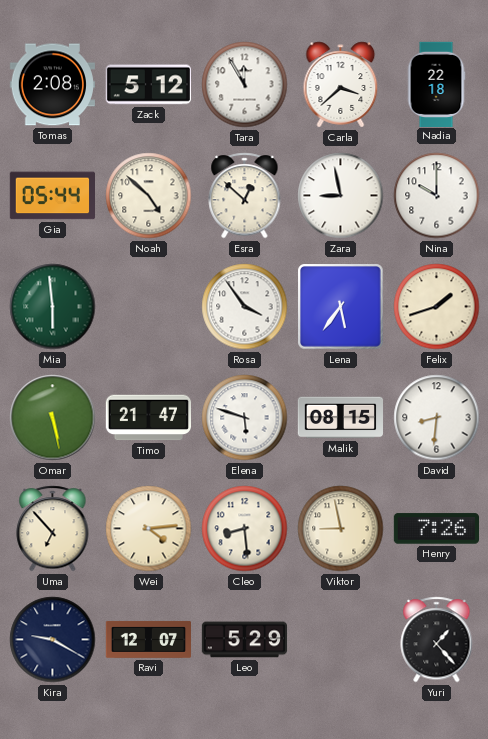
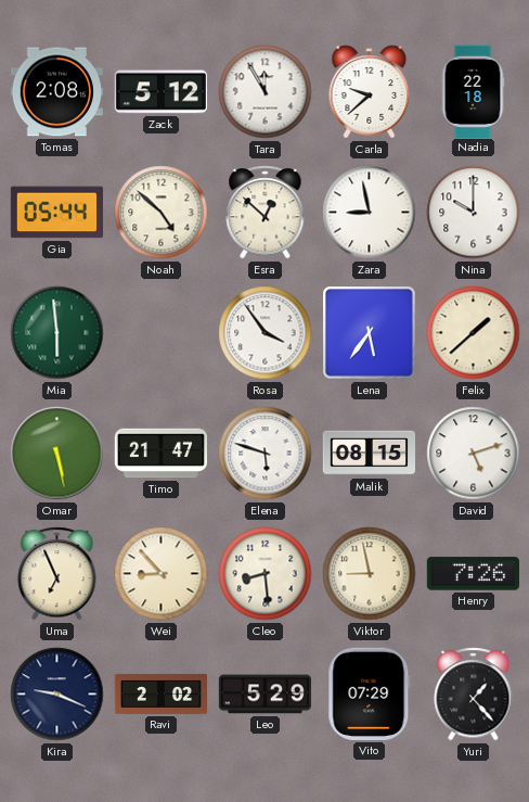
Carla: 3:38 -> 9:38
Felix: 1:42 -> 1:38
David: 8:31 -> 5:12
Uma: 6:53 -> 6:56
Wei: 4:14 -> 8:53
Kira: 9:20 -> 9:19
Ravi: 12:07 -> 2:02
Vito: none -> 07:29
